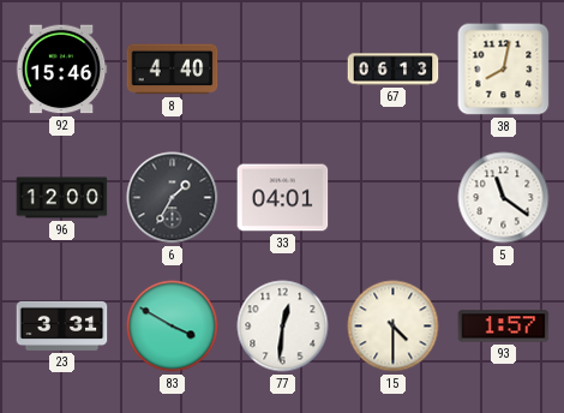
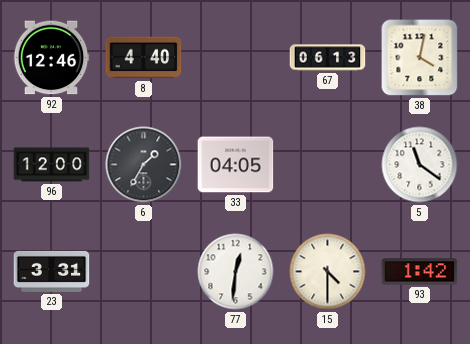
92: 15:46 -> 12:46
38: 8:02 -> 4:02
33: 04:01 -> 04:05
83: 3:50 -> none
93: 1:57 -> 1:42
